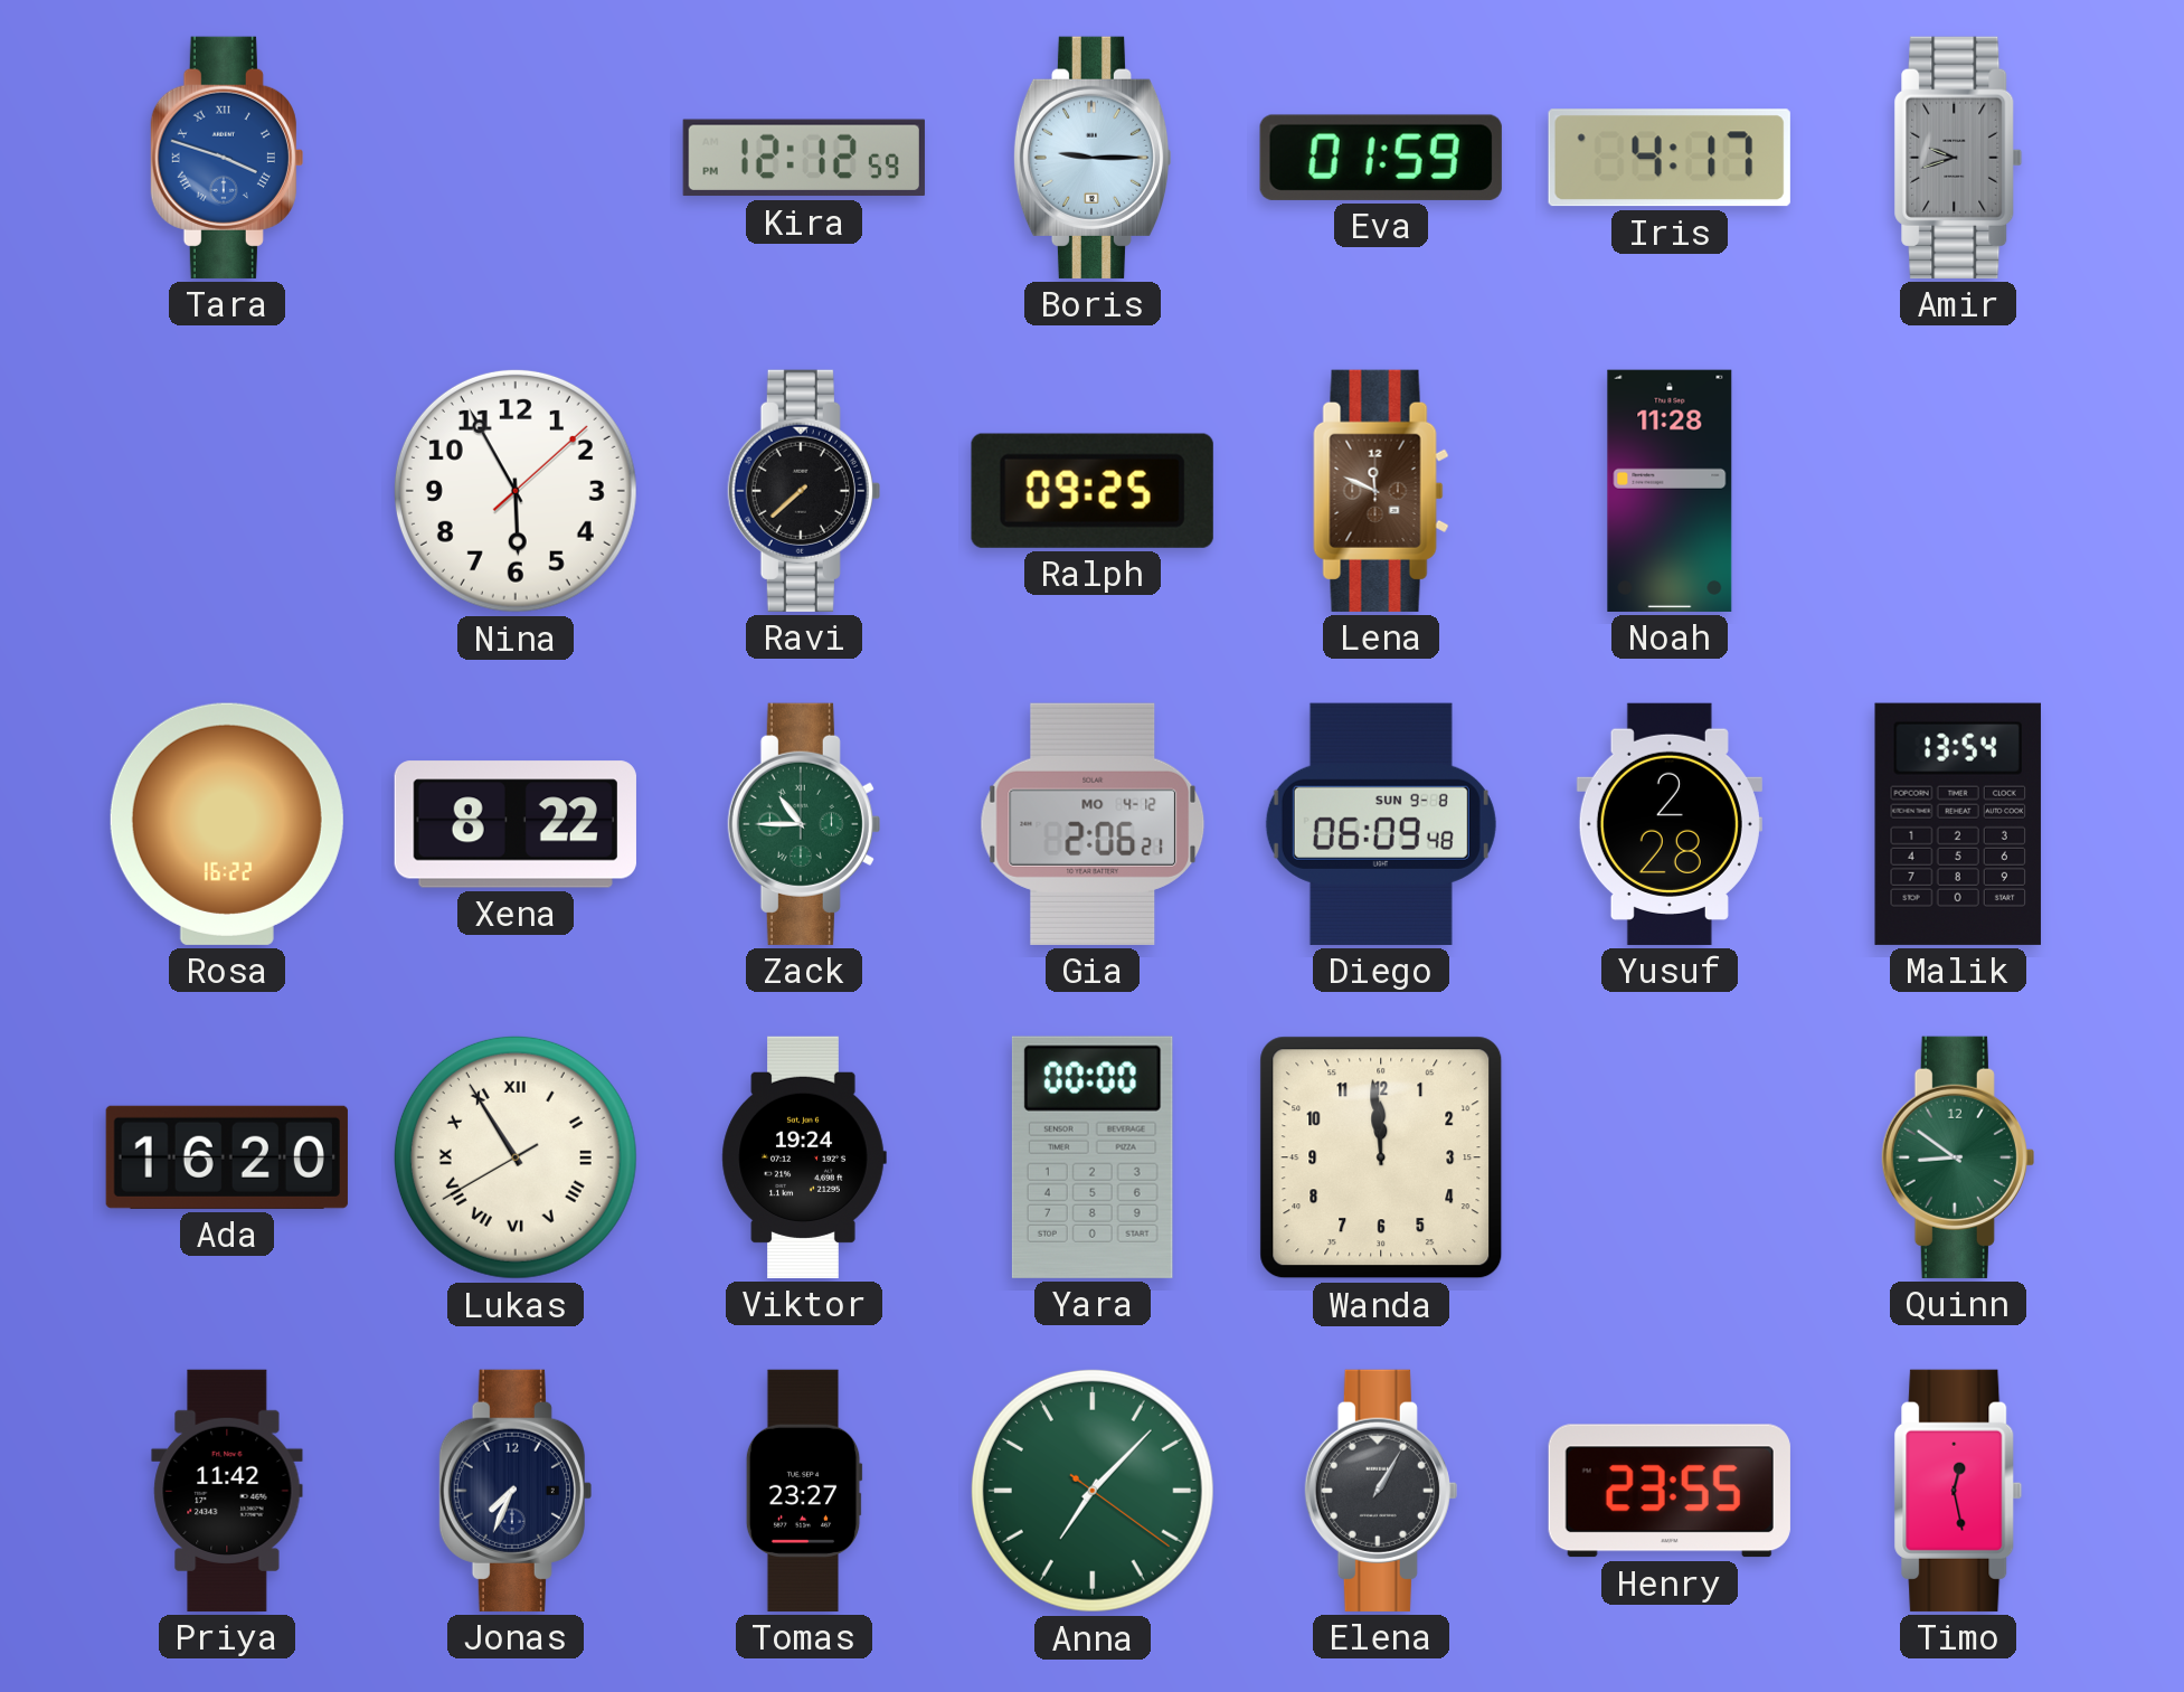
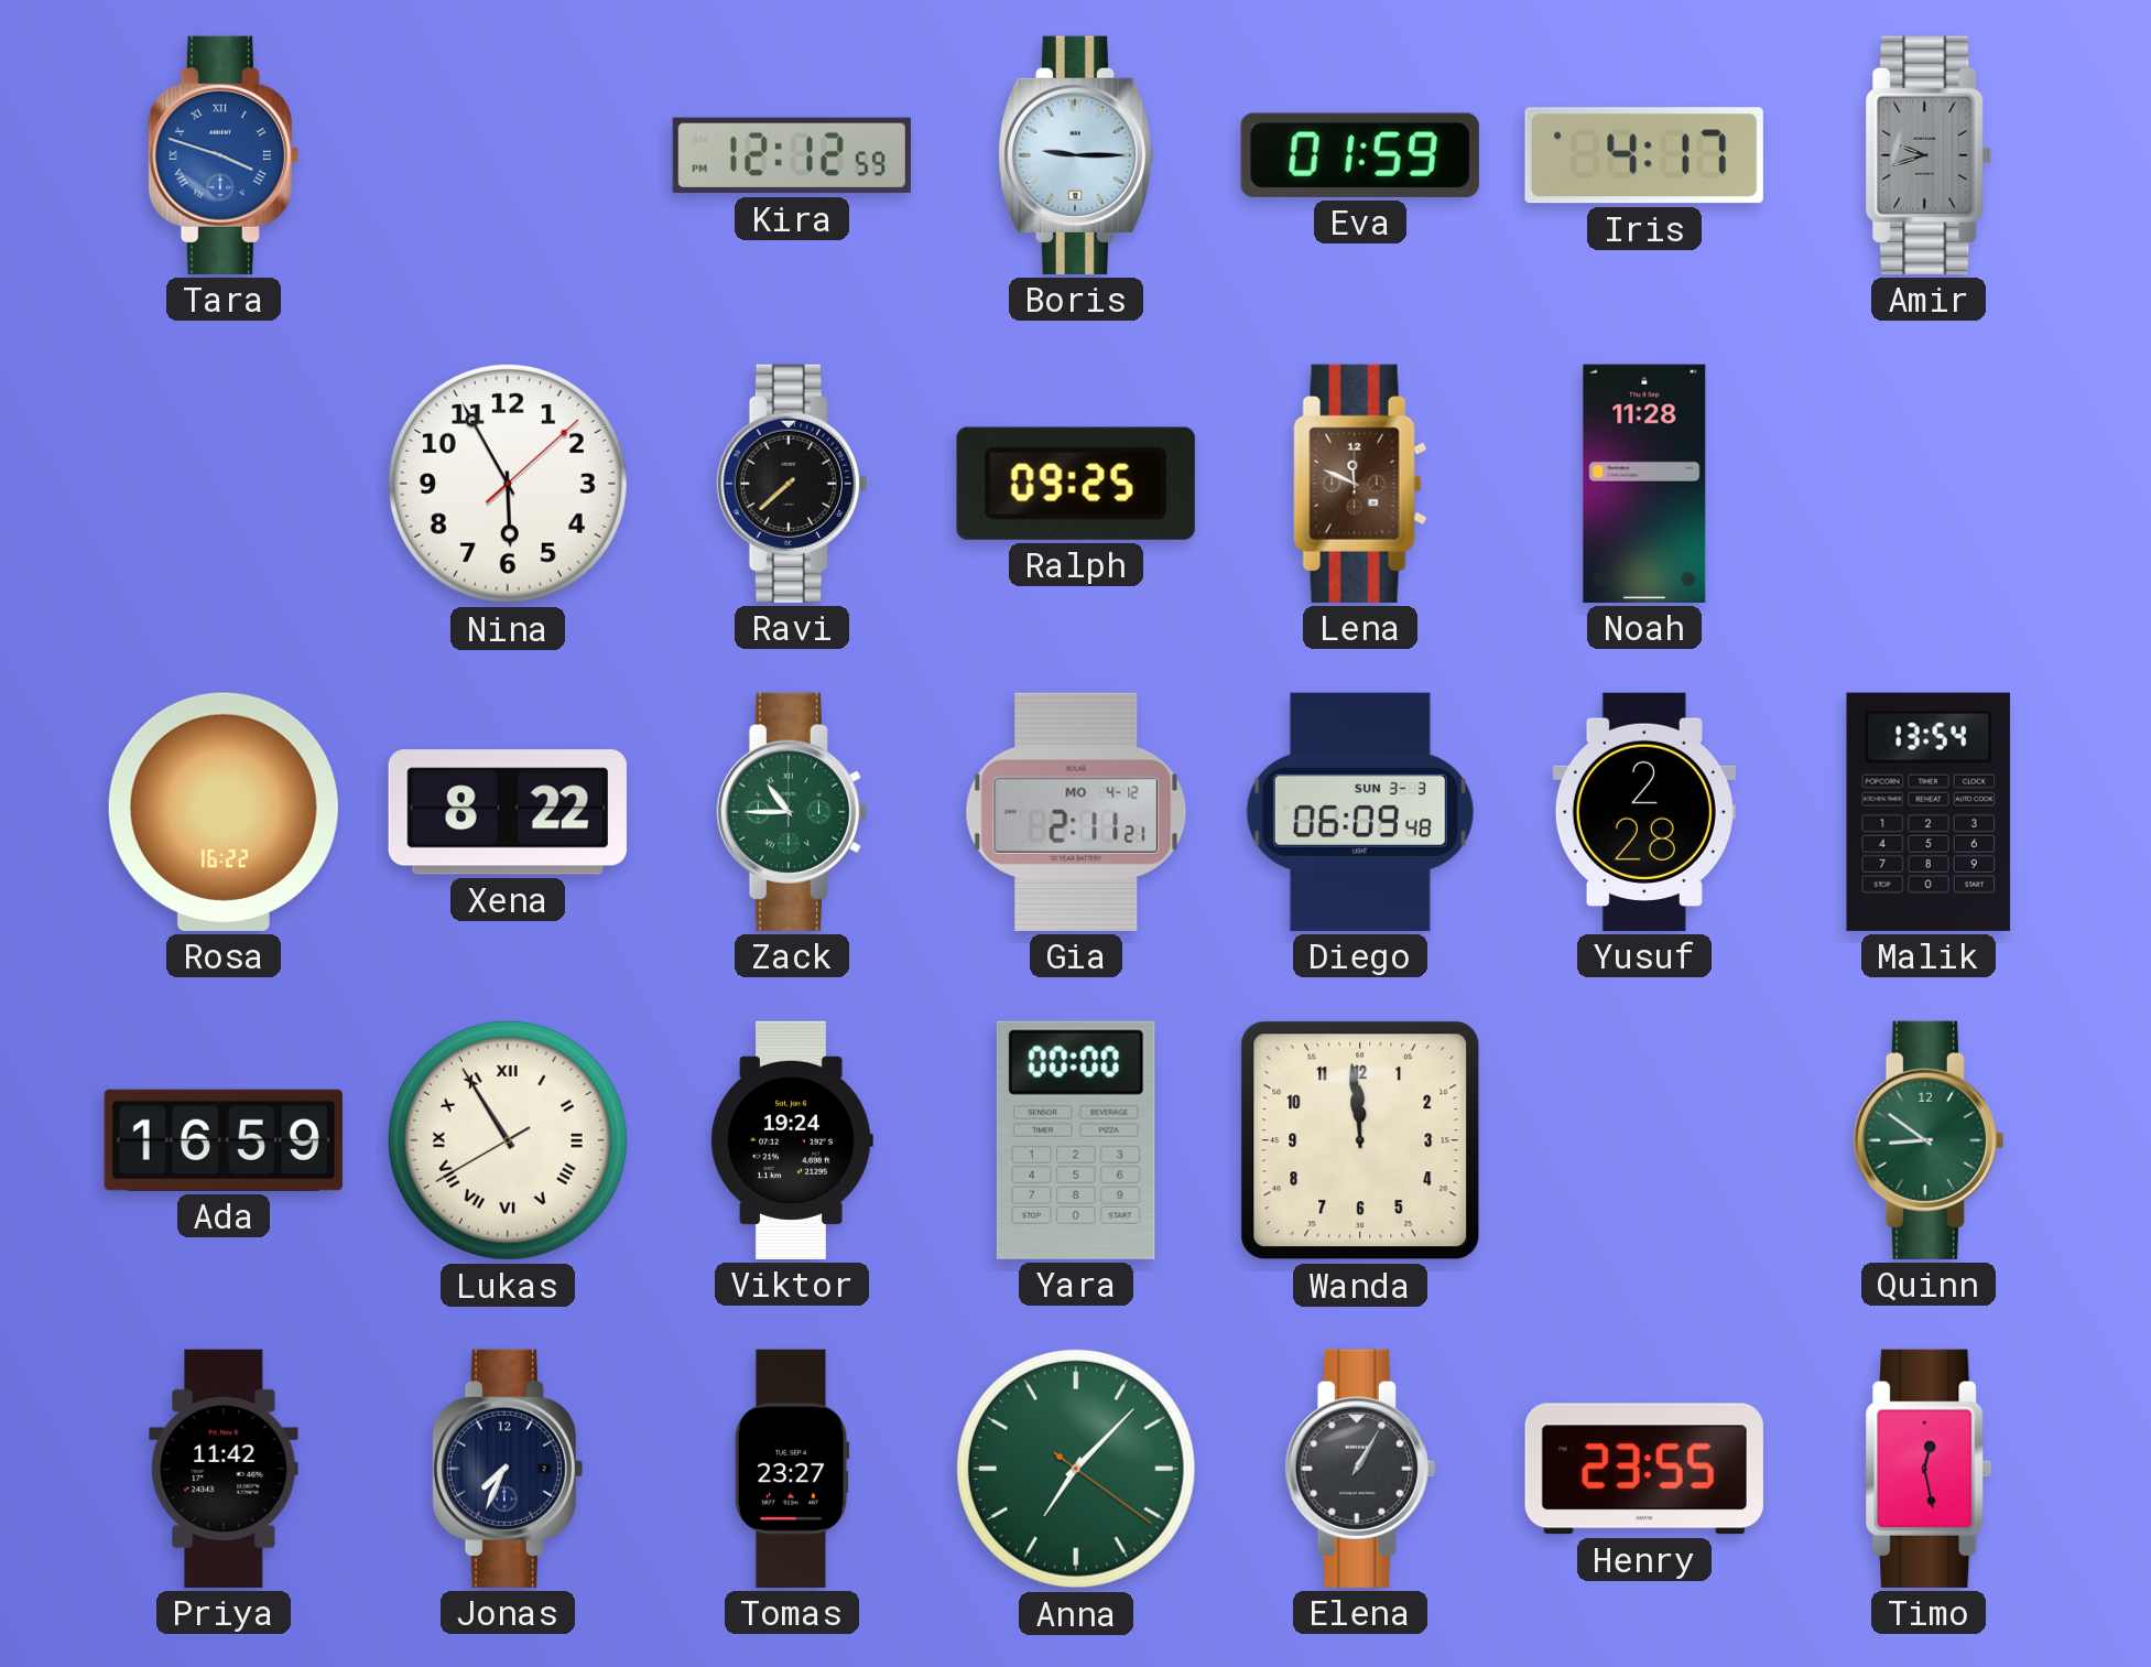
Gia: 2:06 -> 2:11
Diego date: SUN 9-8 -> SUN 3-3
Ada: 16:20 -> 16:59
